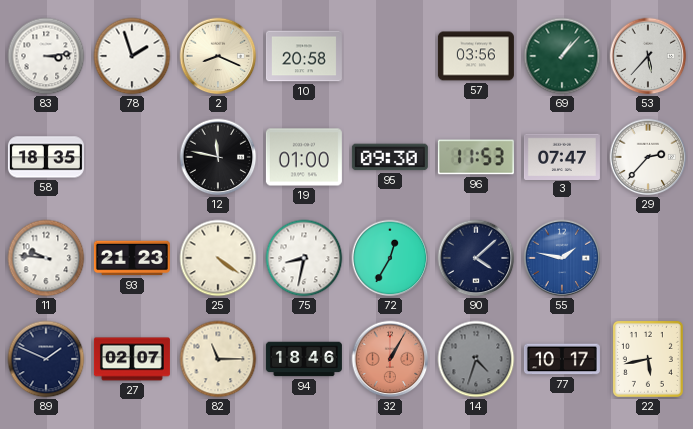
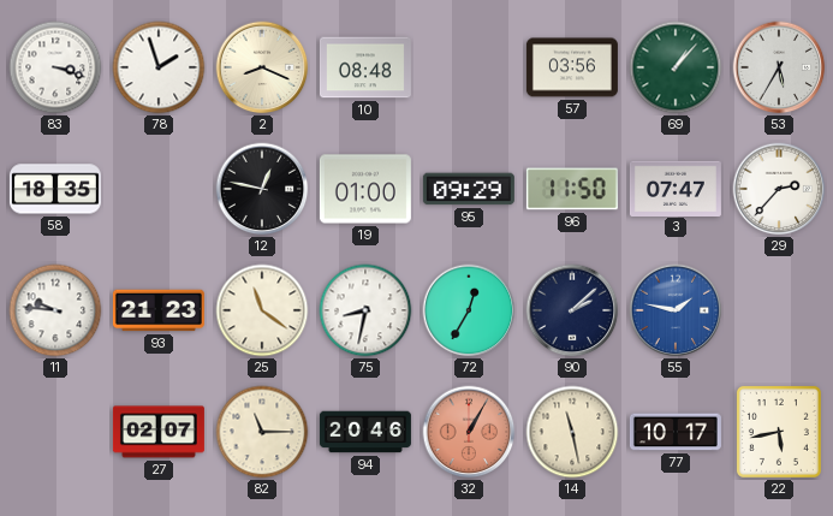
83: 3:14 -> 3:18
10: 20:58 -> 08:48
53: 5:37 -> 5:35
12: 11:47 -> 12:47
95: 09:30 -> 09:29
96: 11:53 -> 11:50
25: 4:21 -> 11:21
90: 4:08 -> 2:08
89: 1:49 -> none
94: 18:46 -> 20:46
14: 4:33 -> 11:28
14 dial: grey -> cream
